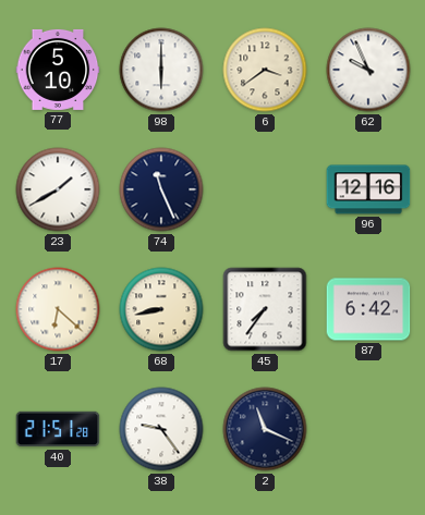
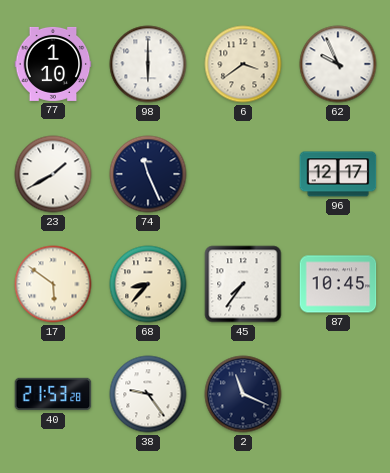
77: 5:10 -> 1:10
96: 12:16 -> 12:17
17: 6:22 -> 5:51
68: 8:43 -> 8:37
87: 6:42 -> 10:45
40: 21:51 -> 21:53
